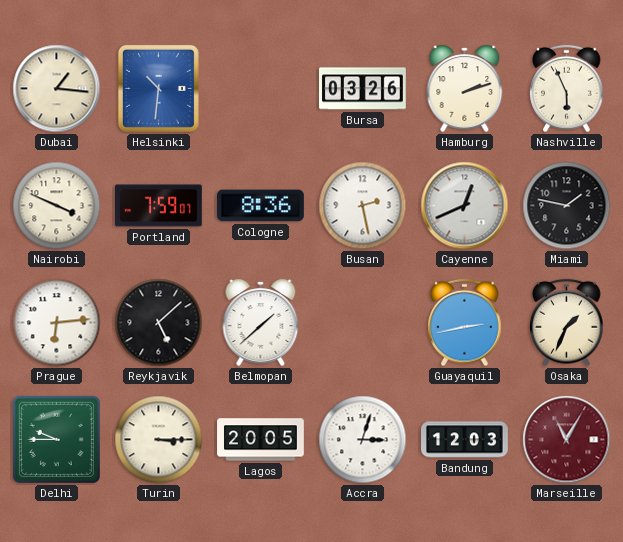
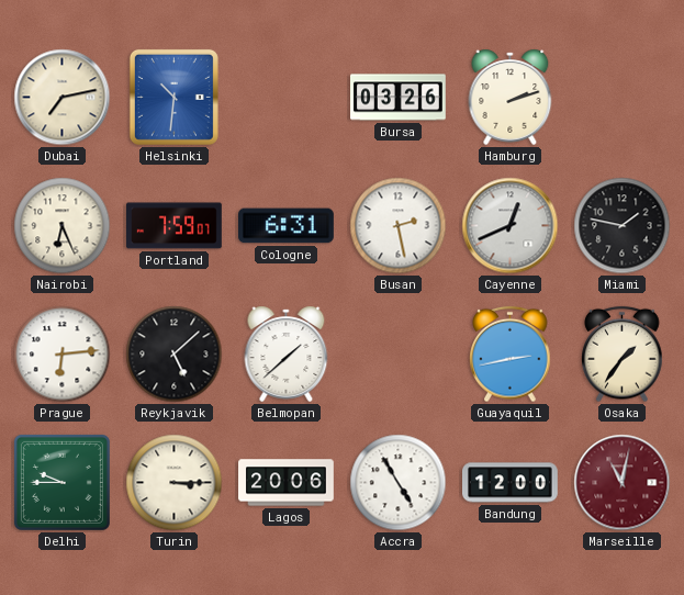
Dubai: 1:16 -> 7:13
Nashville: 5:56 -> none
Nairobi: 3:49 -> 6:26
Cologne: 8:36 -> 6:31
Osaka: 1:34 -> 1:36
Lagos: 20:05 -> 20:06
Accra: 3:03 -> 4:55
Bandung: 12:03 -> 12:00
Marseille: 11:05 -> 11:02
